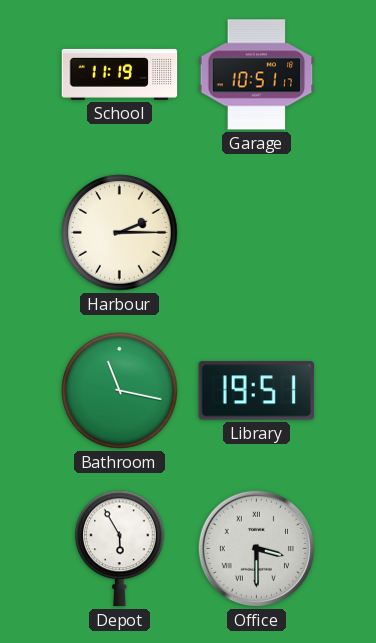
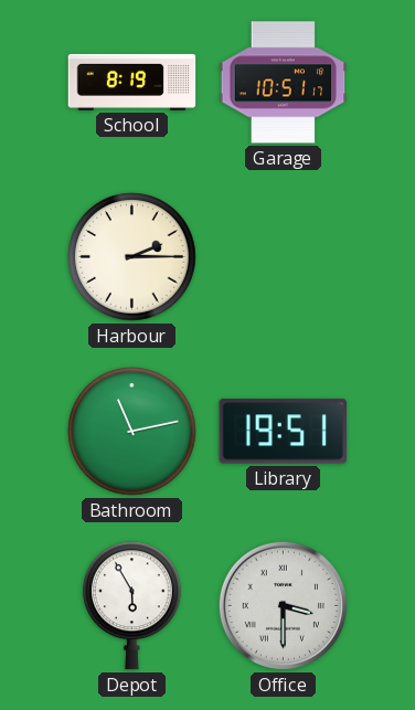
School: 11:19 -> 8:19
Bathroom: 11:17 -> 11:13
